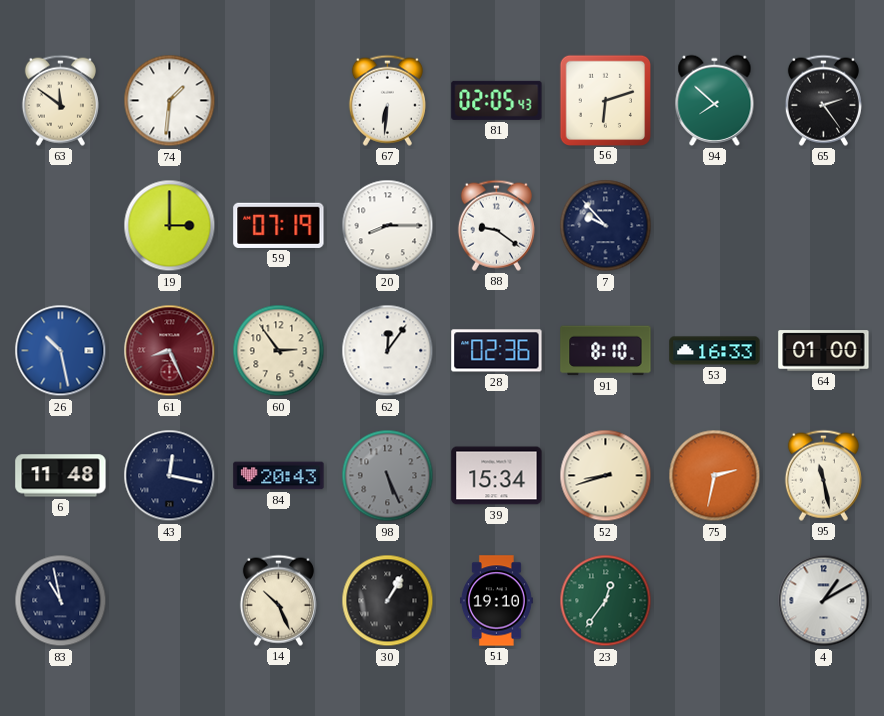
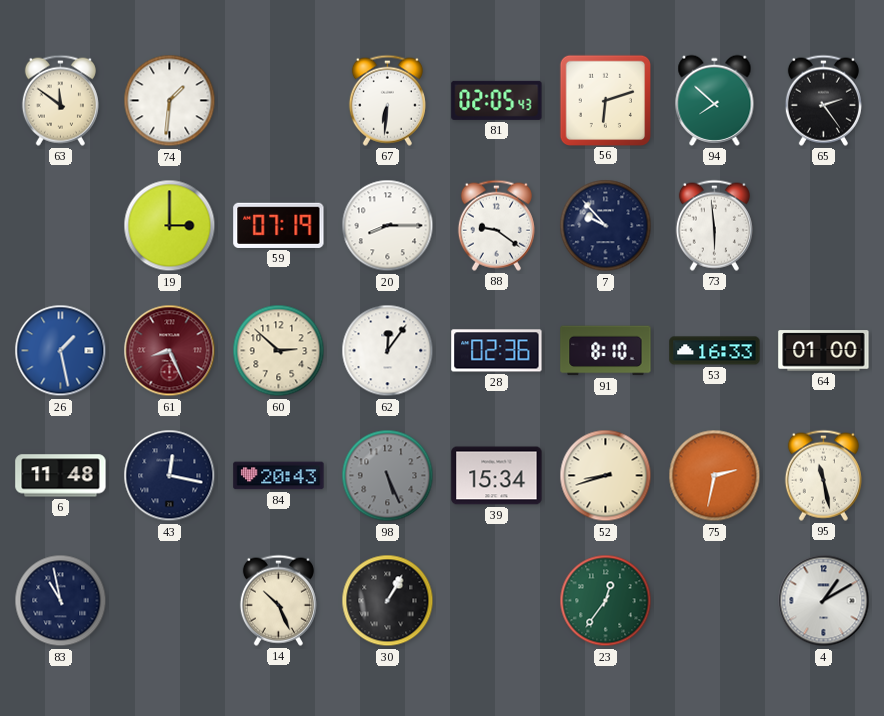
73: none -> 5:59
26: 10:28 -> 1:28
60: 2:54 -> 2:52
51: 19:10 -> none
